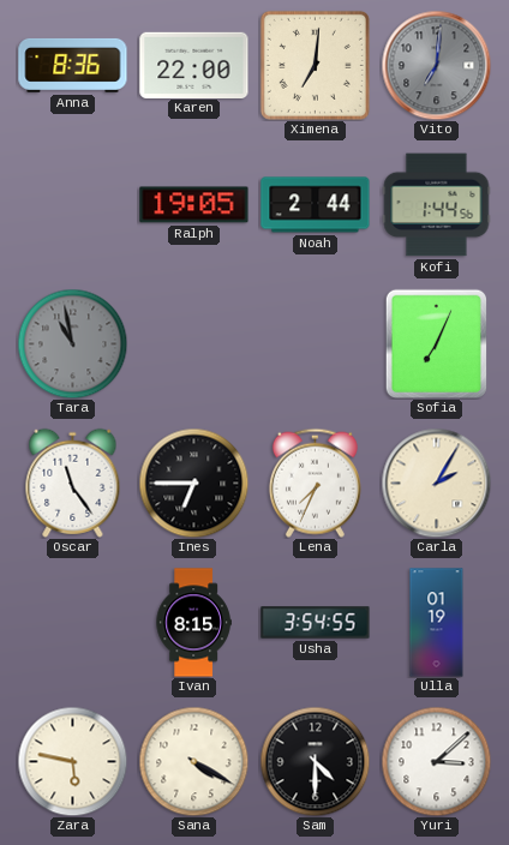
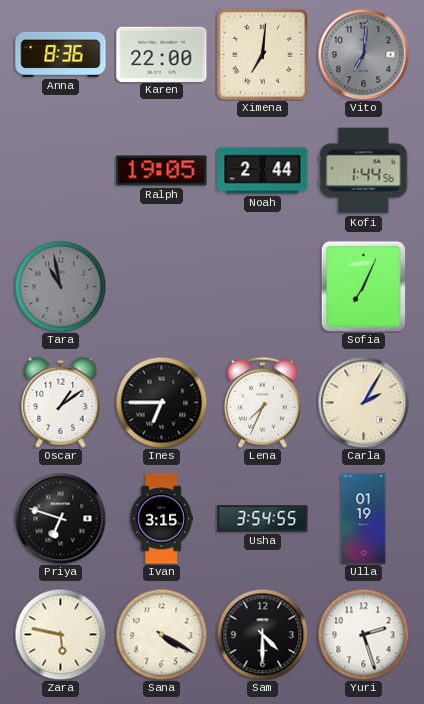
Oscar: 11:24 -> 1:09
Priya: none -> 6:48
Ivan: 8:15 -> 3:15
Yuri: 3:08 -> 2:27
